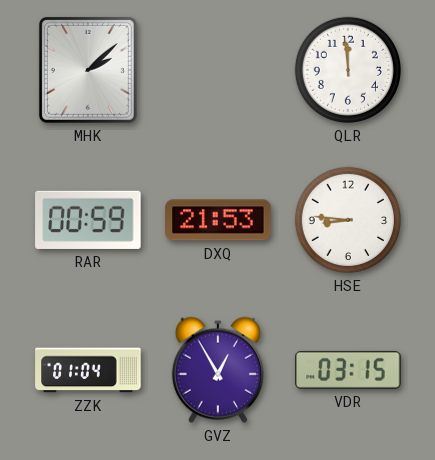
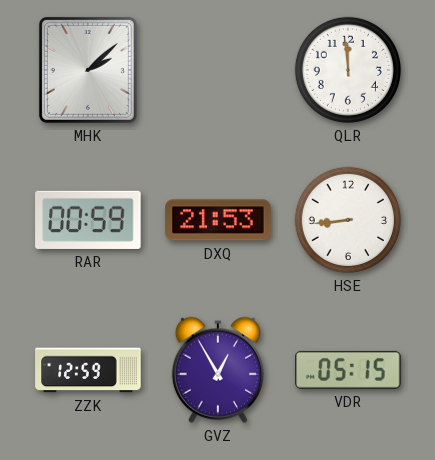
HSE: 8:46 -> 8:44
ZZK: 01:04 -> 12:59
VDR: 03:15 -> 05:15
